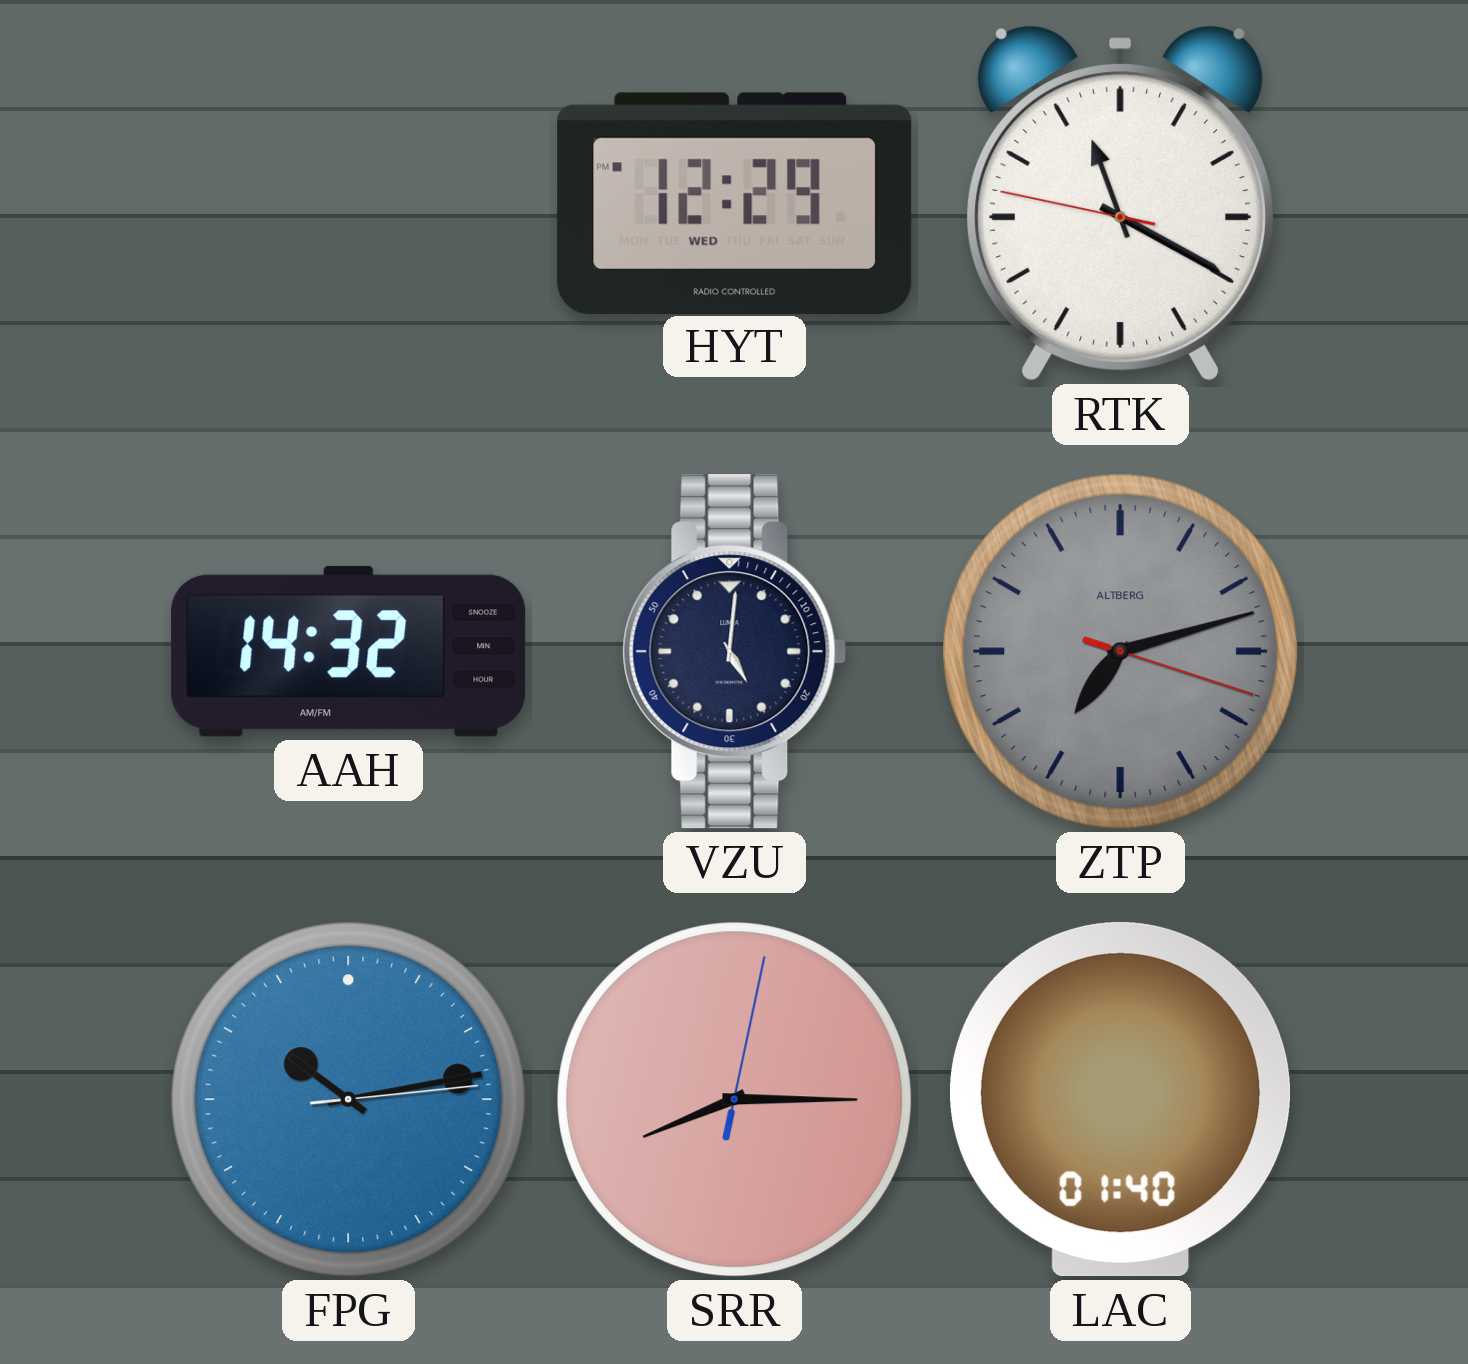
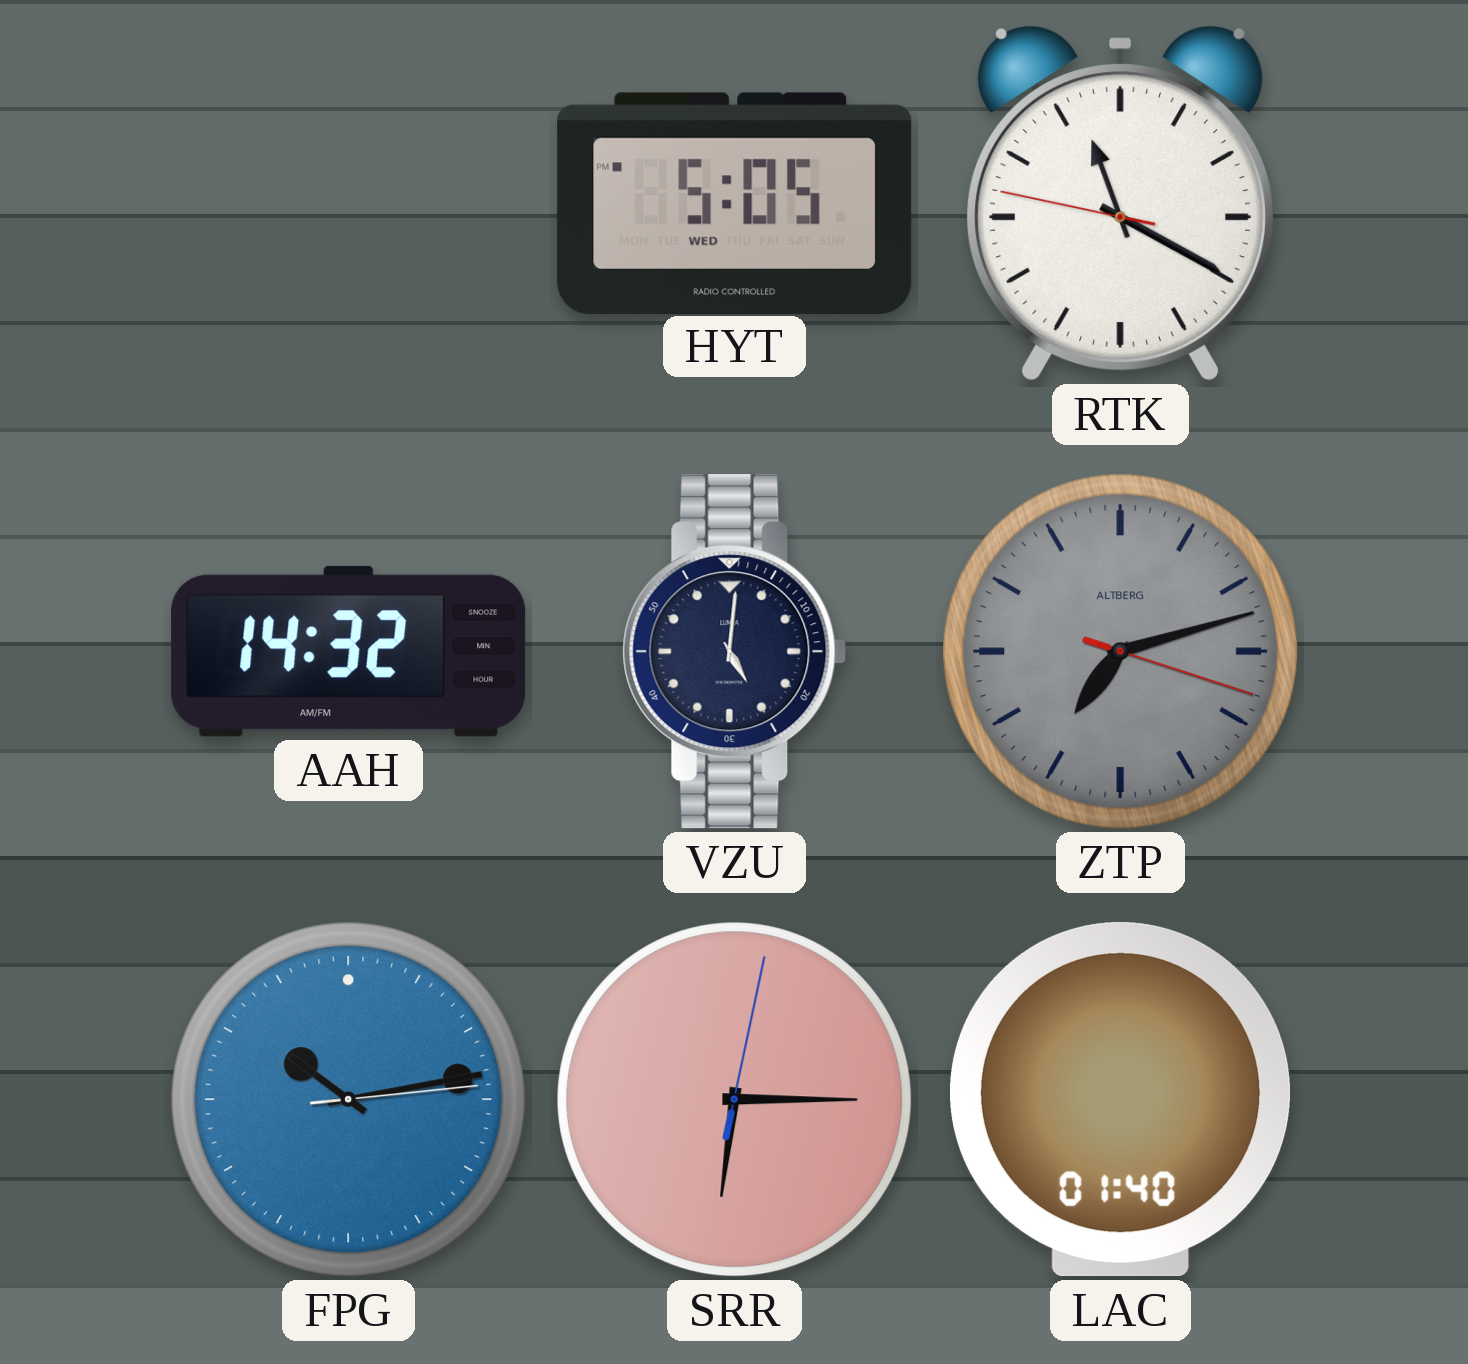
HYT: 12:29 -> 5:05
SRR: 8:15 -> 6:15
